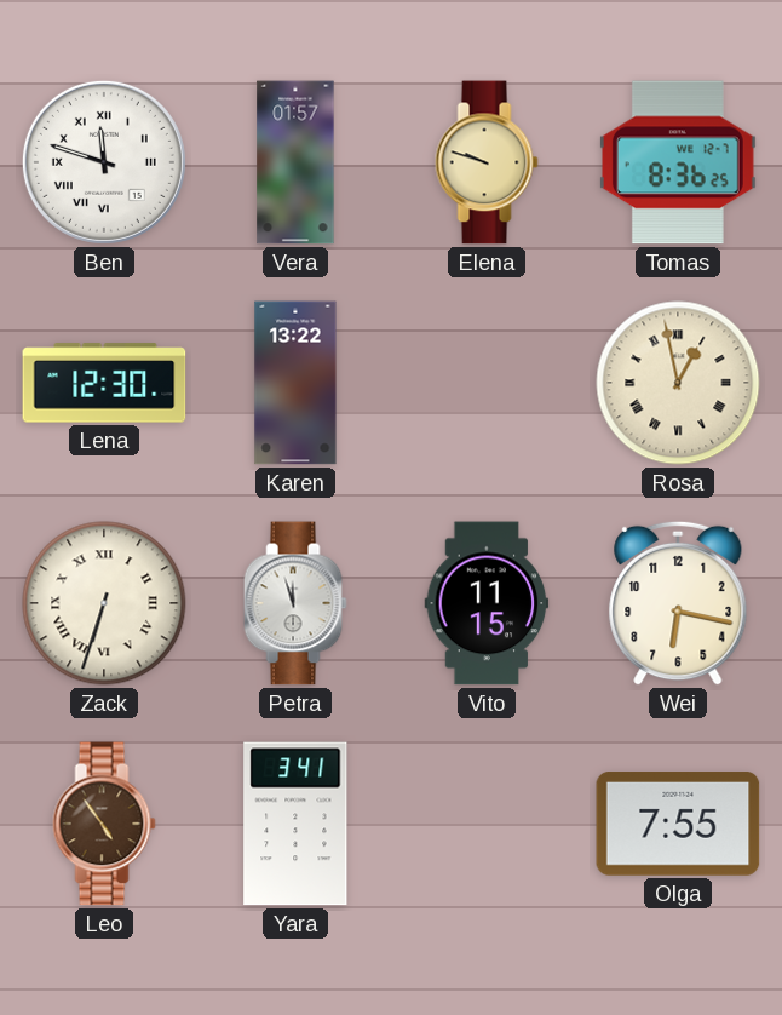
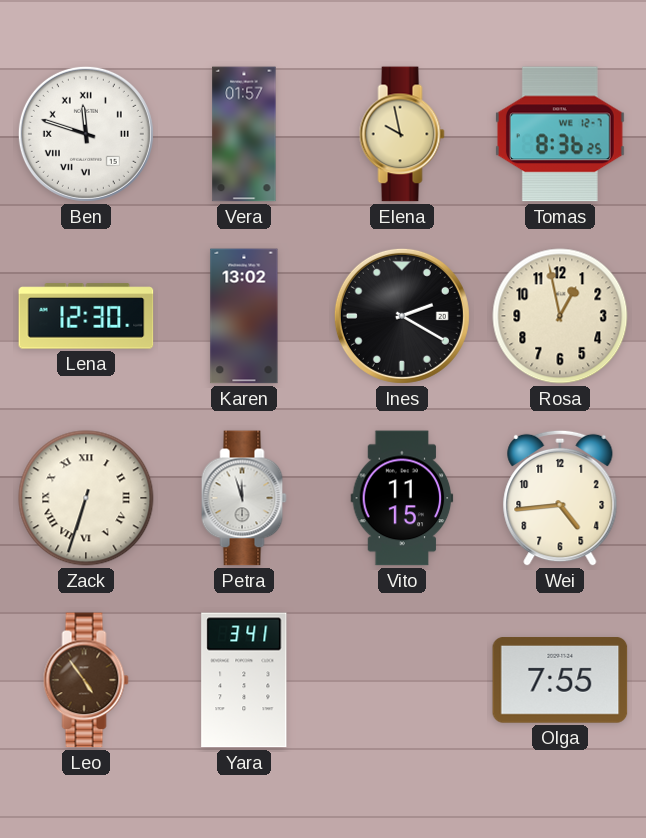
Elena: 9:48 -> 9:58
Karen: 13:22 -> 13:02
Ines: none -> 2:20
Rosa numerals: Roman -> Arabic
Wei: 6:17 -> 4:44
